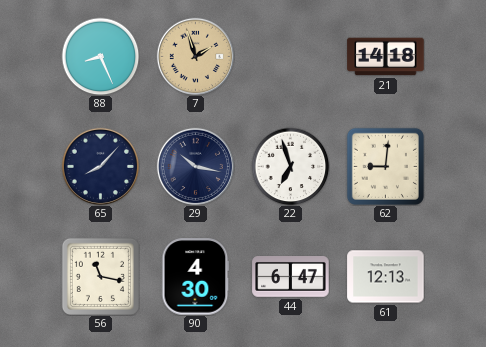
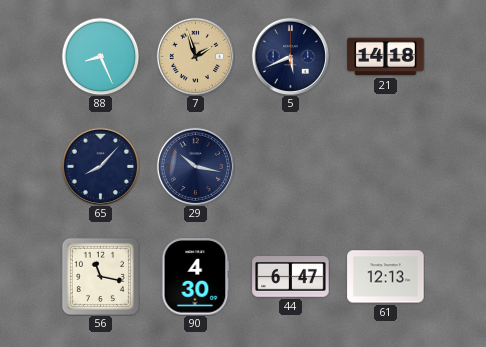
5: none -> 5:41
22: 6:57 -> none
62: 9:01 -> none
